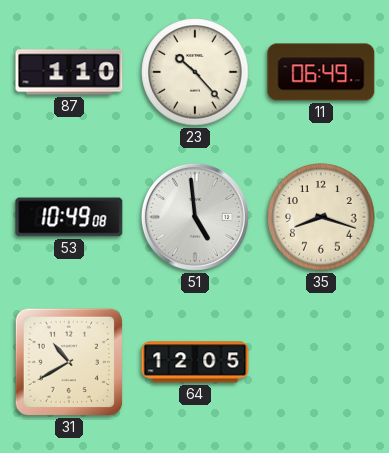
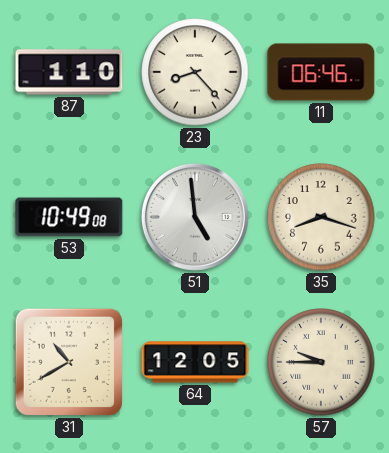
23: 10:23 -> 8:23
11: 06:49 -> 06:46
57: none -> 9:45
